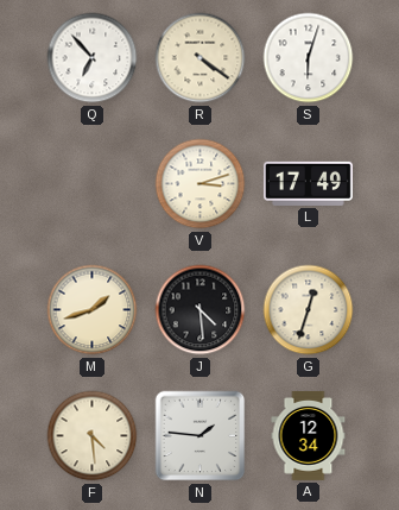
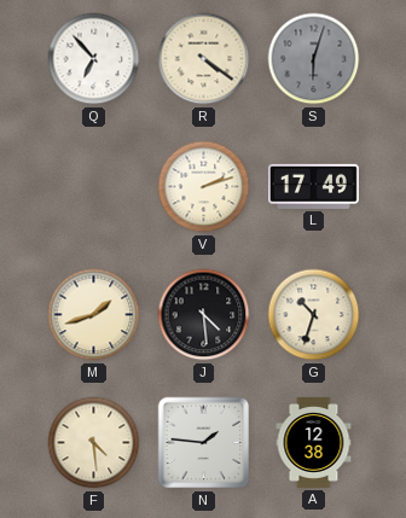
S dial: white -> grey
V: 3:12 -> 2:12
G: 12:33 -> 10:33
A: 12:34 -> 12:38
